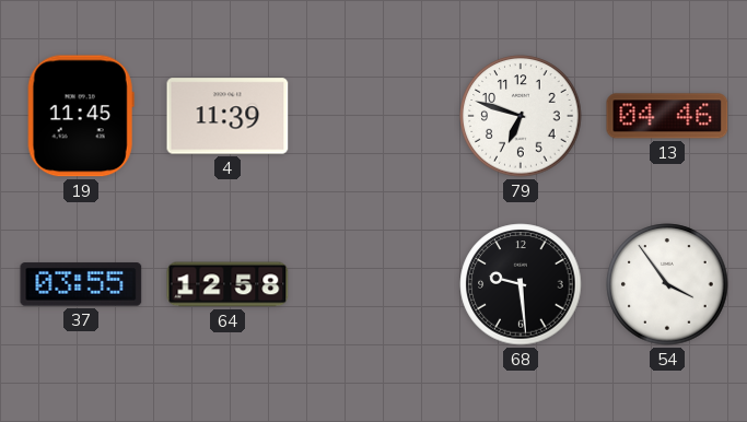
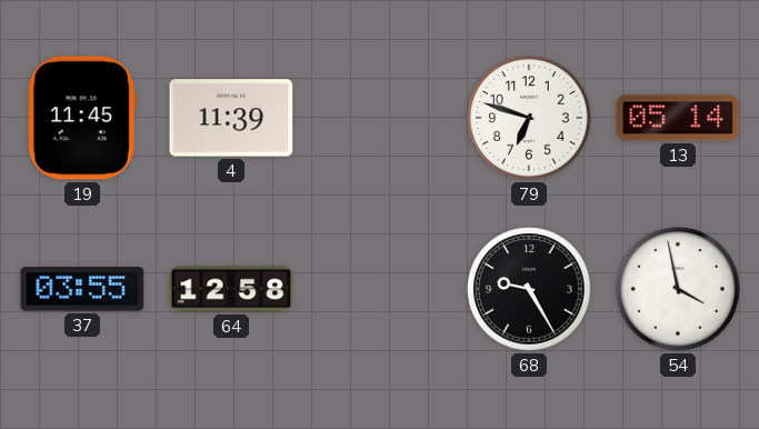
13: 04:46 -> 05:14
68: 9:29 -> 9:25
54: 3:54 -> 3:58
